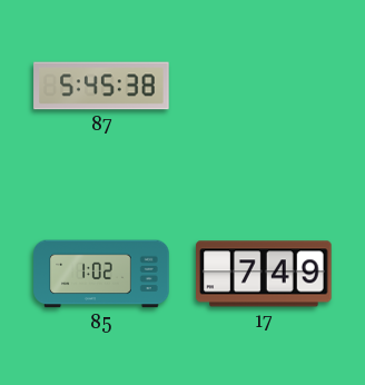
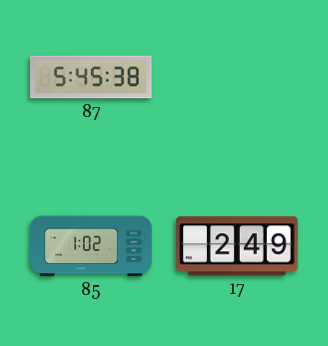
17: 7:49 -> 2:49
